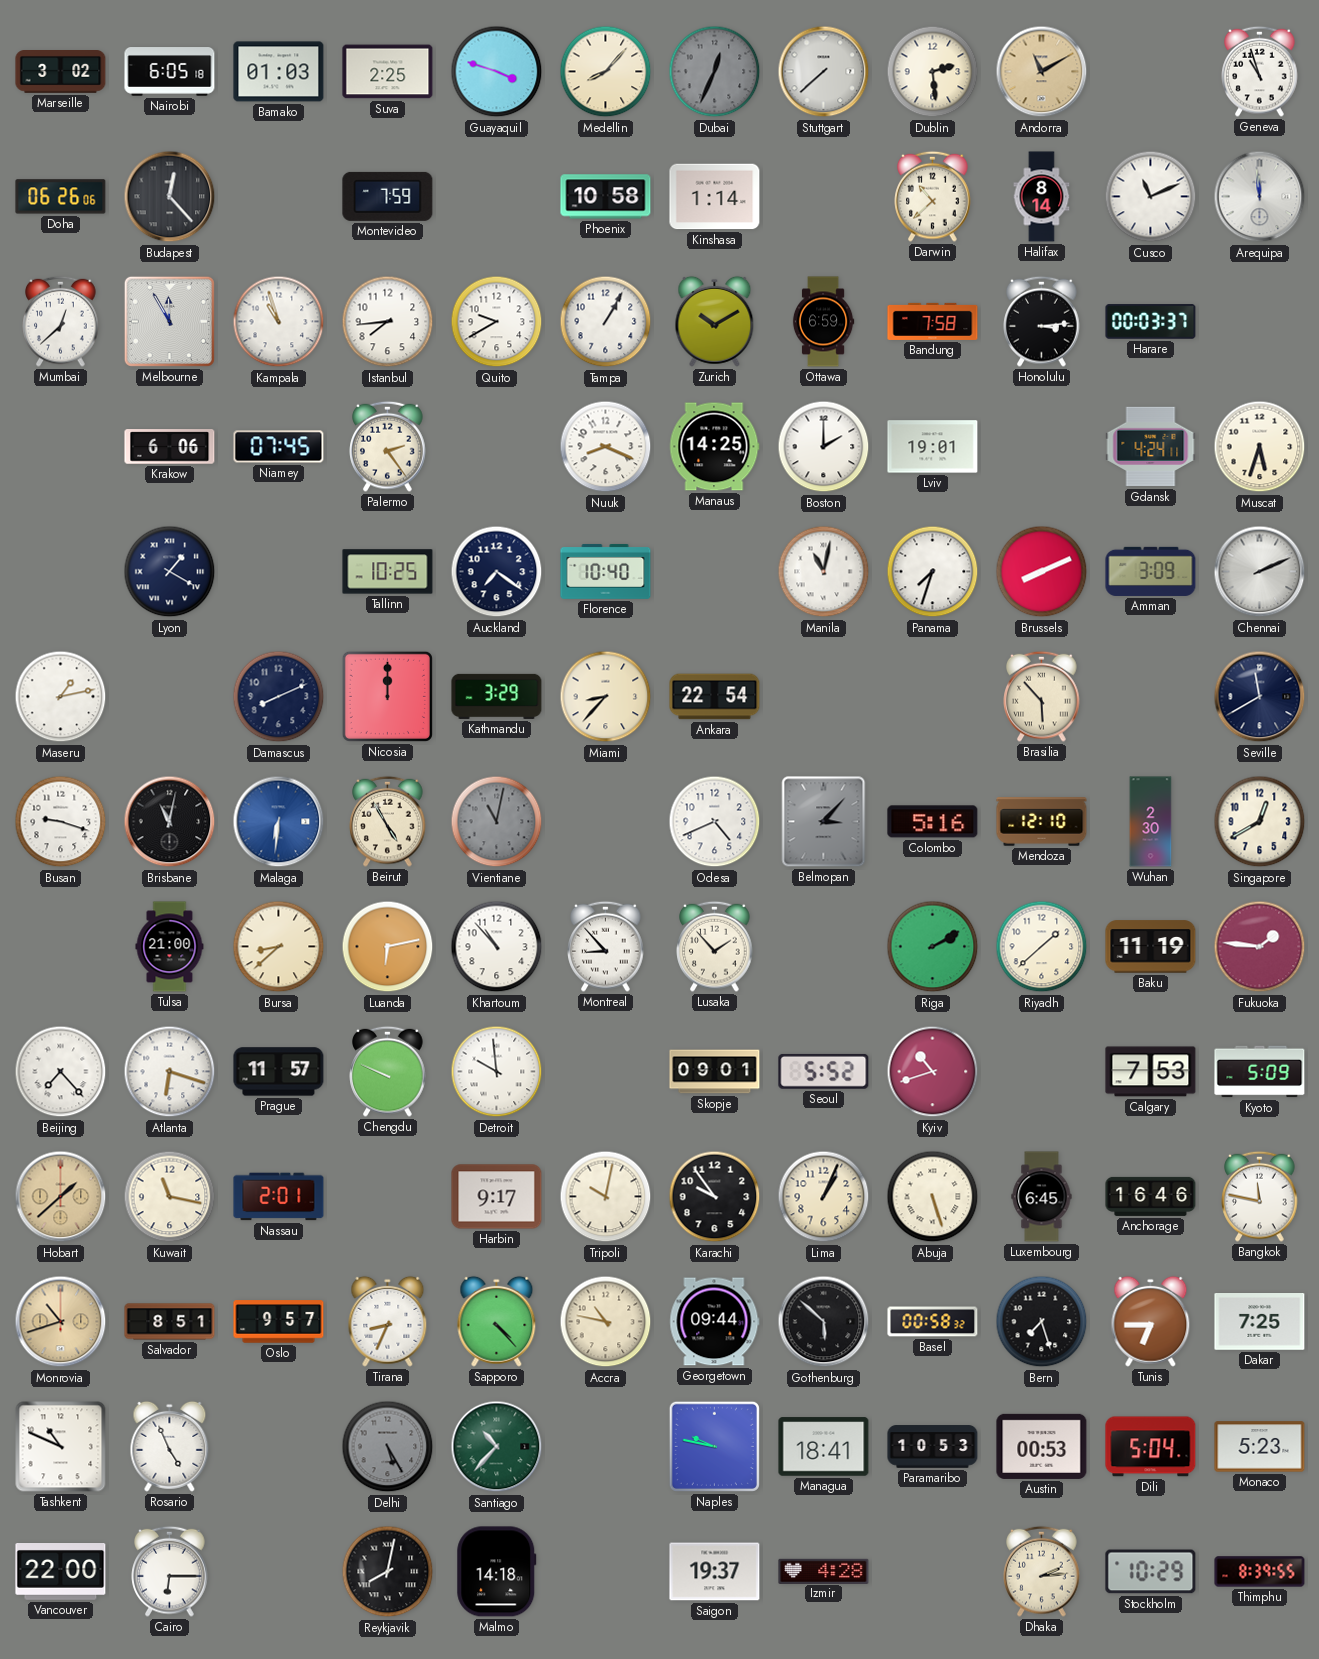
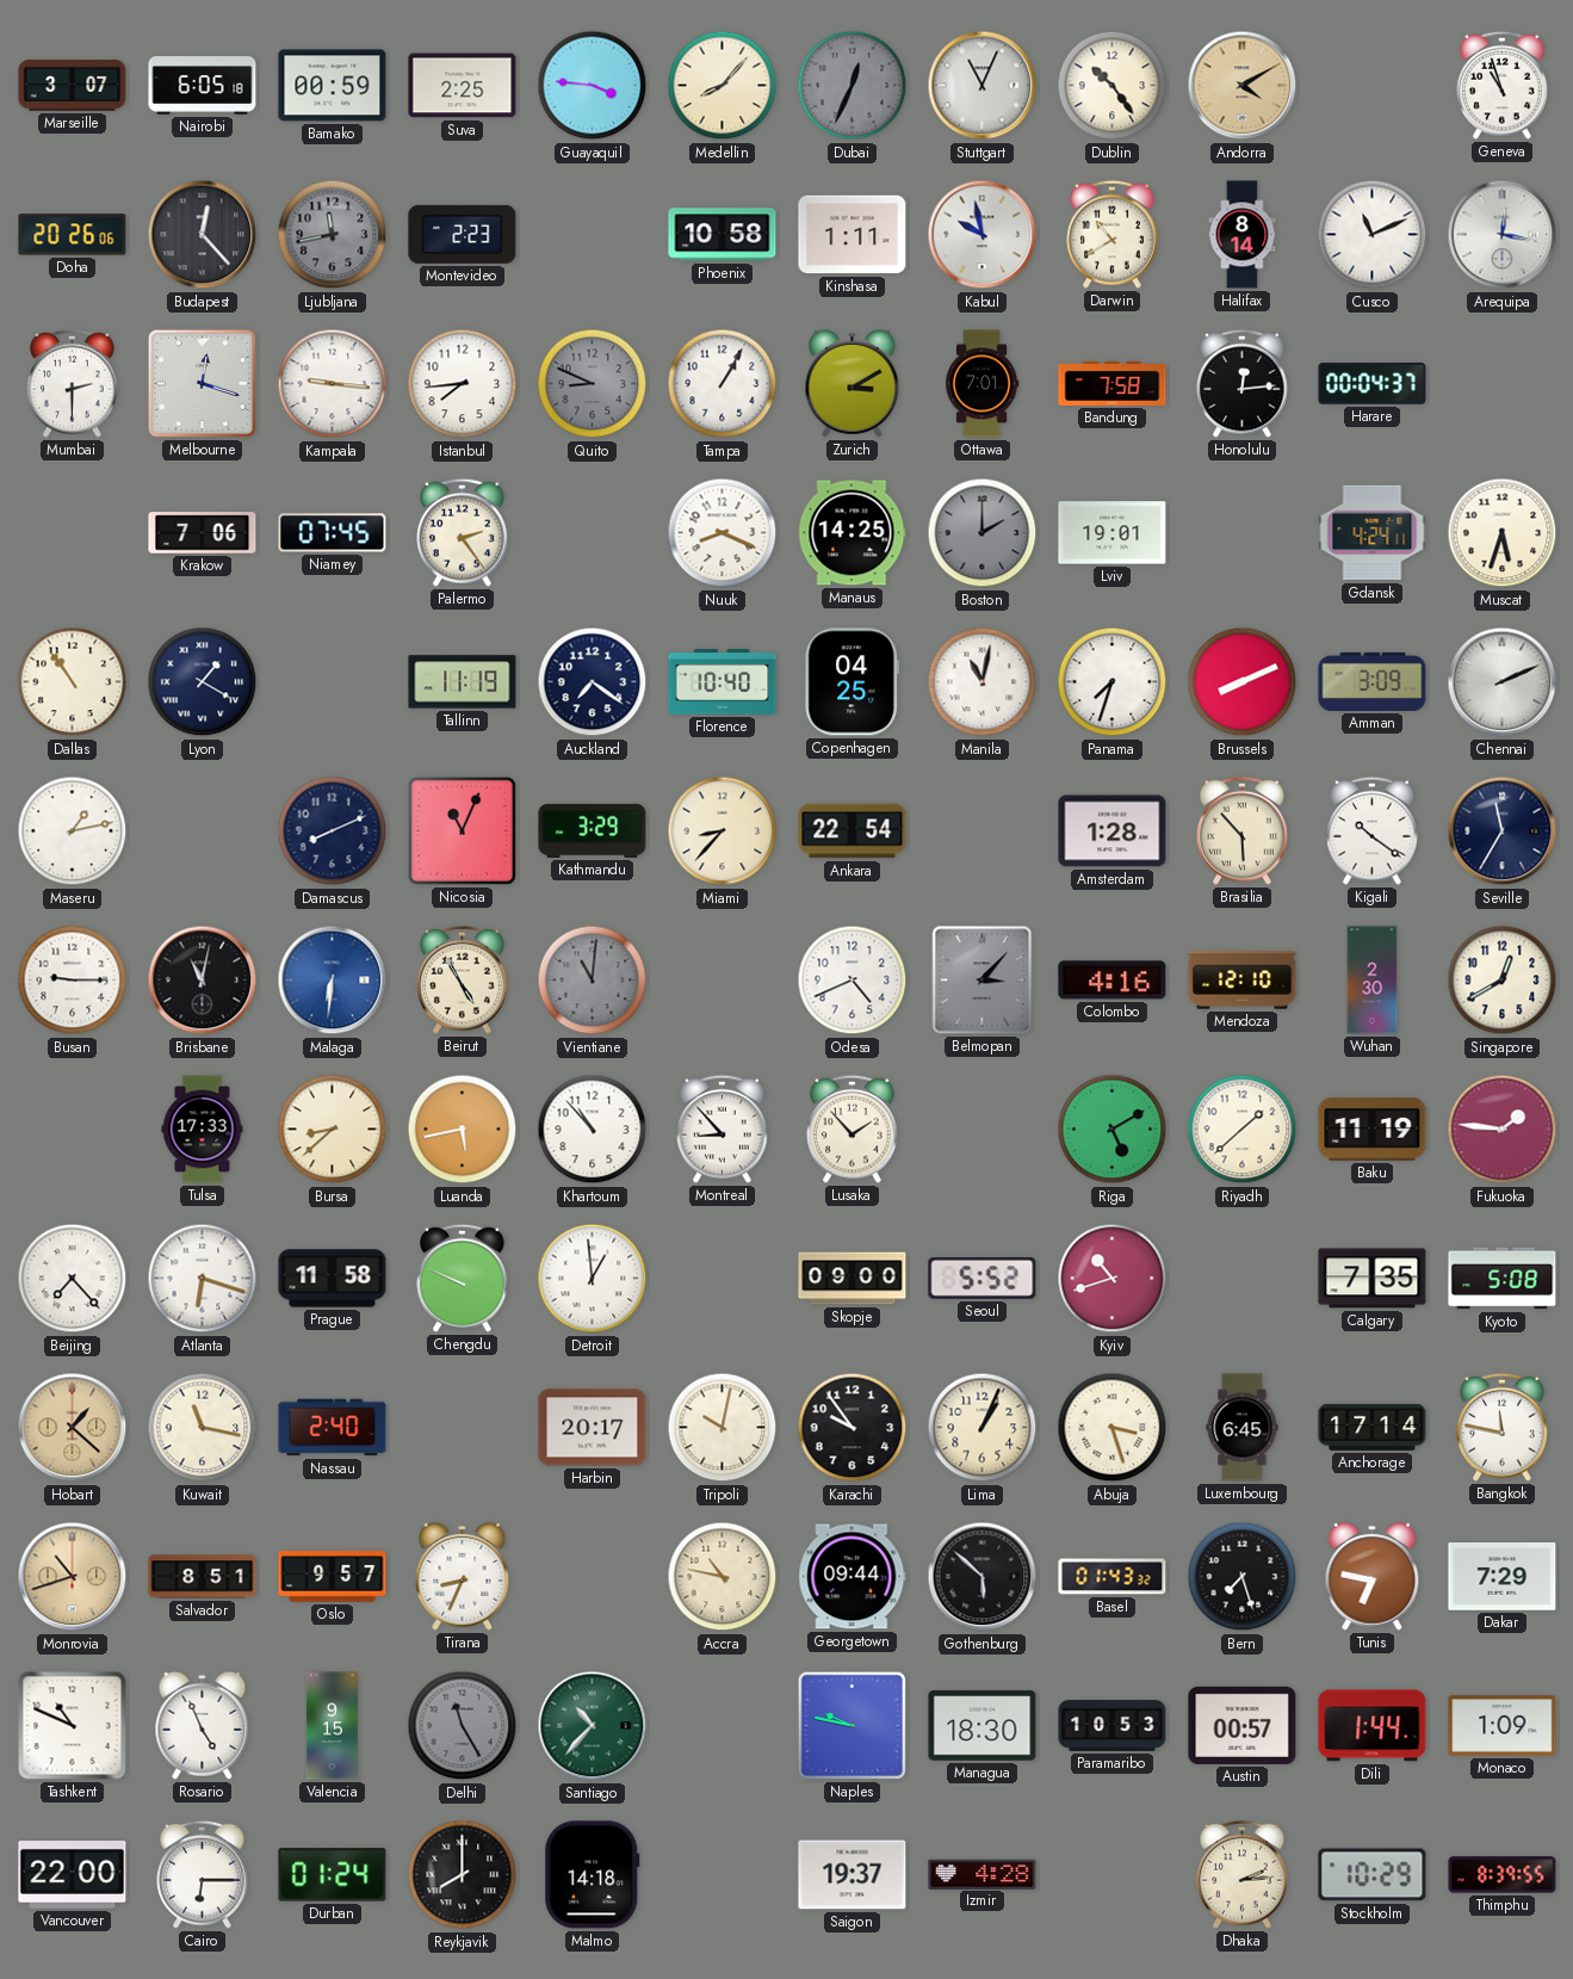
Marseille: 3:02 -> 3:07
Bamako: 01:03 -> 00:59
Guayaquil: 3:48 -> 3:46
Stuttgart: 7:38 -> 11:04
Dublin: 2:29 -> 10:24
Andorra: 11:10 -> 4:10
Doha: 06:26 -> 20:26
Ljubljana: none -> 11:43
Montevideo: 7:59 -> 2:23
Kinshasa: 1:14 -> 1:11
Kabul: none -> 9:58
Darwin: 10:38 -> 10:40
Arequipa: 11:59 -> 12:17
Mumbai: 12:38 -> 2:30
Melbourne: 11:55 -> 12:18
Kampala: 10:57 -> 9:16
Quito: 9:40 -> 8:49
Quito dial: white -> grey
Zurich: 10:10 -> 3:10
Ottawa: 6:59 -> 7:01
Honolulu: 3:14 -> 12:14
Harare: 00:03 -> 00:04
Krakow: 6:06 -> 7:06
Boston dial: white -> grey
Dallas: none -> 10:54
Tallinn: 10:25 -> 11:19
Copenhagen: none -> 04:25
Nicosia: 12:00 -> 11:04
Amsterdam: none -> 1:28
Kigali: none -> 10:21
Seville: 11:40 -> 11:35
Busan: 9:18 -> 9:15
Vientiane: 11:02 -> 11:01
Colombo: 5:16 -> 4:16
Tulsa: 21:00 -> 17:33
Luanda: 6:13 -> 5:43
Riga: 2:10 -> 5:10
Prague: 11:57 -> 11:58
Detroit: 9:59 -> 12:59
Skopje: 09:01 -> 09:00
Calgary: 7:53 -> 7:35
Kyoto: 5:09 -> 5:08
Hobart: 1:38 -> 1:22
Nassau: 2:01 -> 2:40
Harbin: 9:17 -> 20:17
Abuja: 5:27 -> 3:27
Anchorage: 16:46 -> 17:14
Sapporo: 4:23 -> none
Basel: 00:58 -> 01:43
Tunis: 6:45 -> 6:47
Dakar: 7:25 -> 7:29
Valencia: none -> 9:15
Delhi: 5:25 -> 11:25
Managua: 18:41 -> 18:30
Austin: 00:53 -> 00:57
Dili: 5:04 -> 1:44
Monaco: 5:23 -> 1:09
Durban: none -> 01:24
Reykjavik: 8:02 -> 8:00
